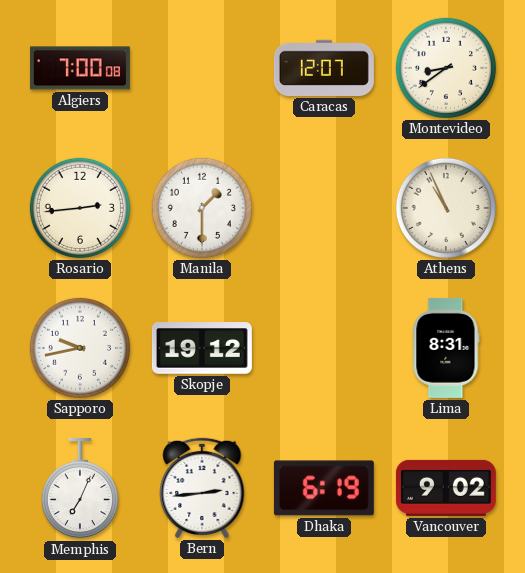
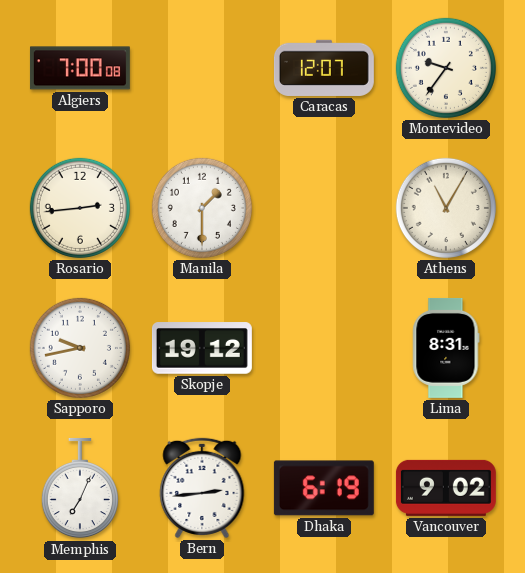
Montevideo: 8:39 -> 9:36
Athens: 10:56 -> 11:05
